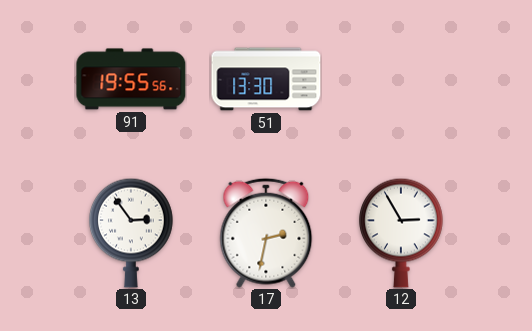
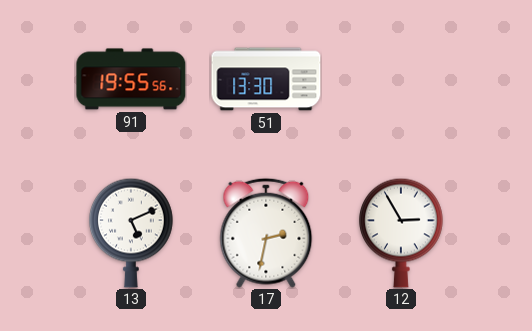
13: 2:54 -> 5:11
